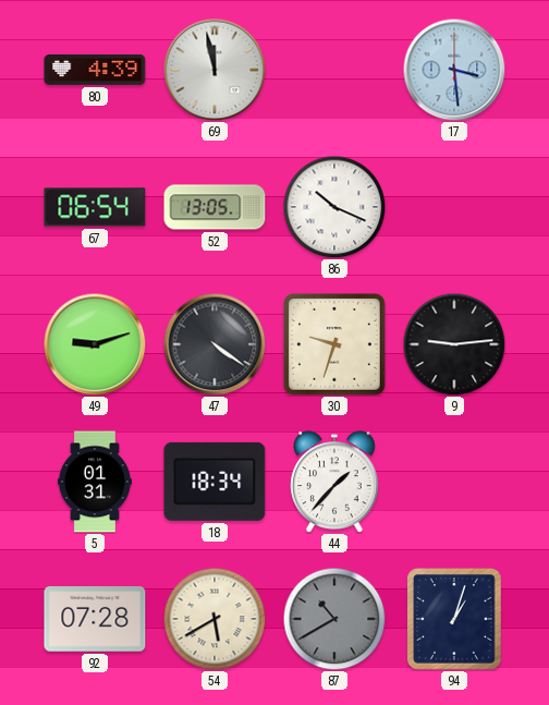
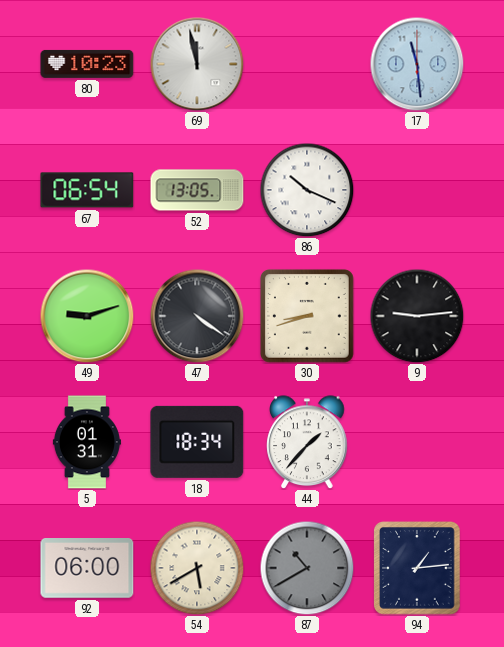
80: 4:39 -> 10:23
17: 3:29 -> 11:29
30: 9:33 -> 8:42
92: 07:28 -> 06:00
94: 1:03 -> 1:14
